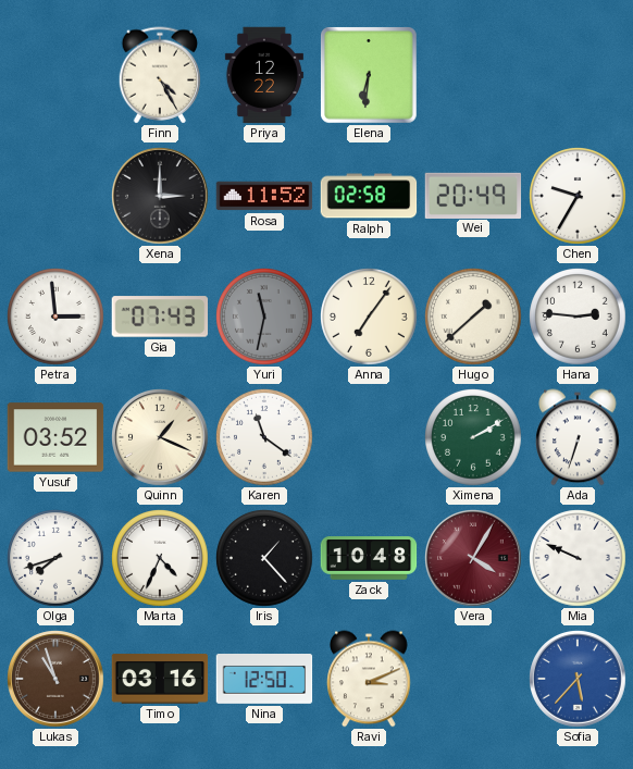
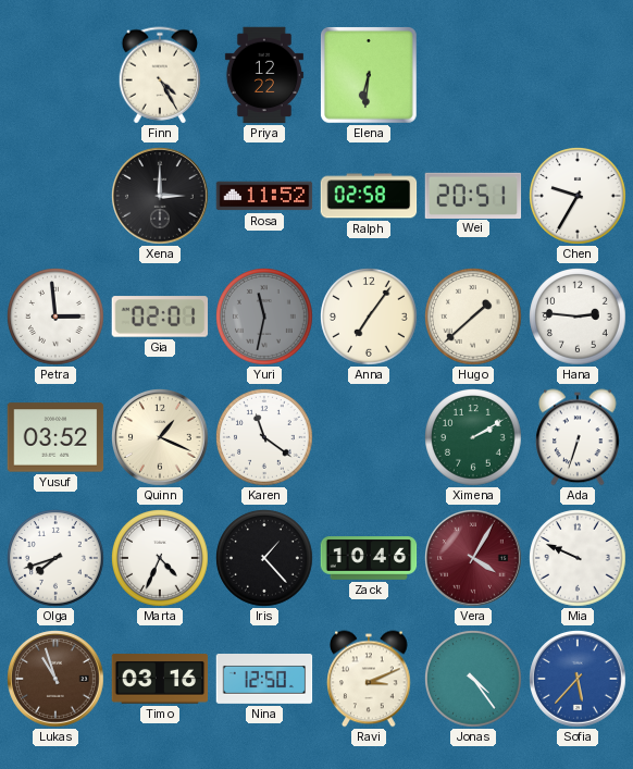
Wei: 20:49 -> 20:51
Gia: 07:43 -> 02:01
Zack: 10:48 -> 10:46
Jonas: none -> 4:24
